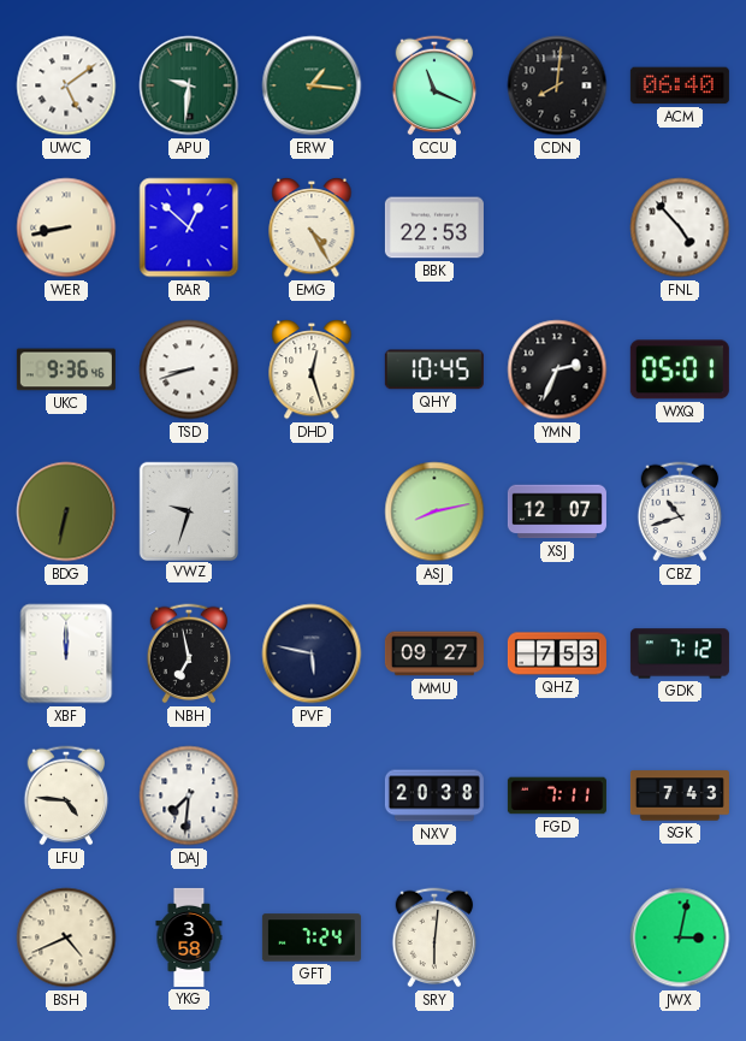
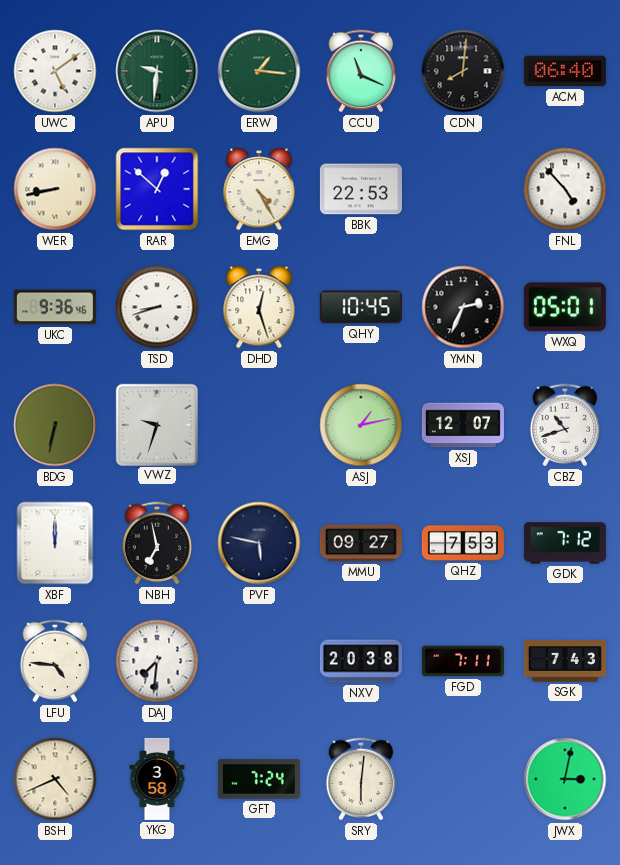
ASJ: 8:13 -> 1:13
